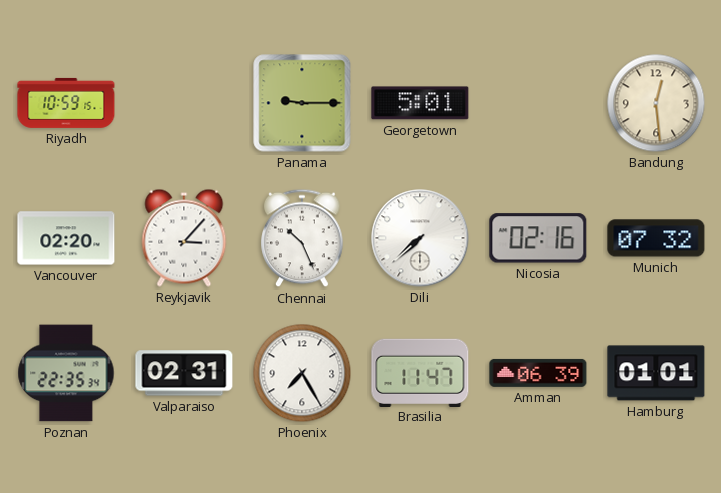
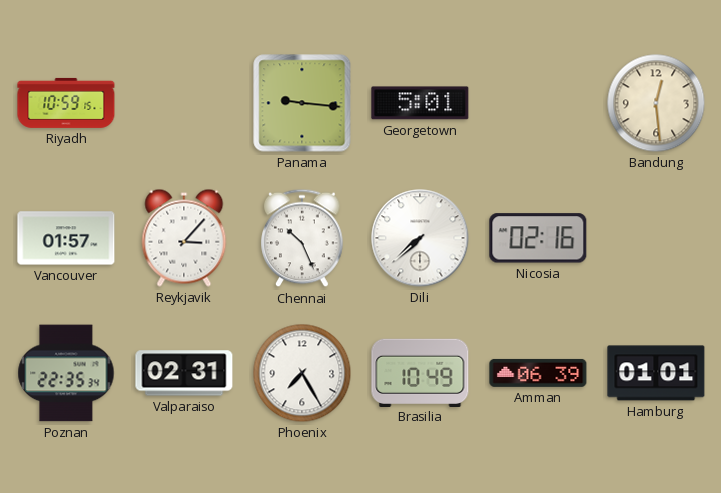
Panama: 9:15 -> 9:16
Vancouver: 02:20 -> 01:57
Munich: 07:32 -> none
Brasilia: 11:47 -> 10:49
